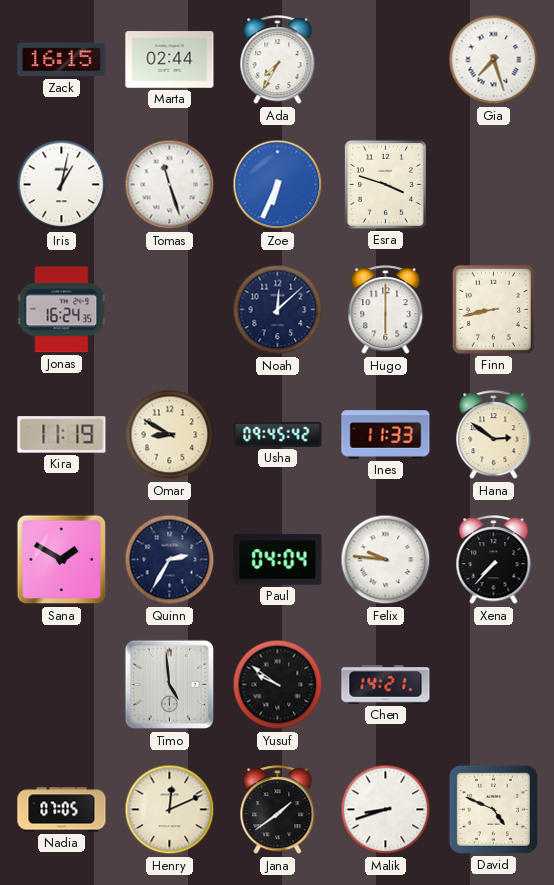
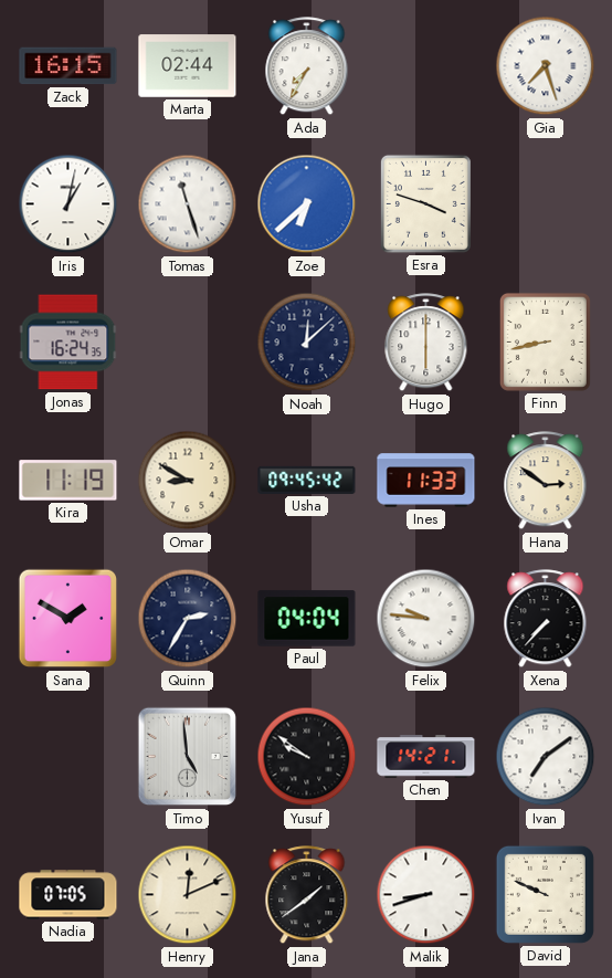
Zoe: 6:34 -> 6:38
Ivan: none -> 7:09
David: 4:49 -> 9:49
